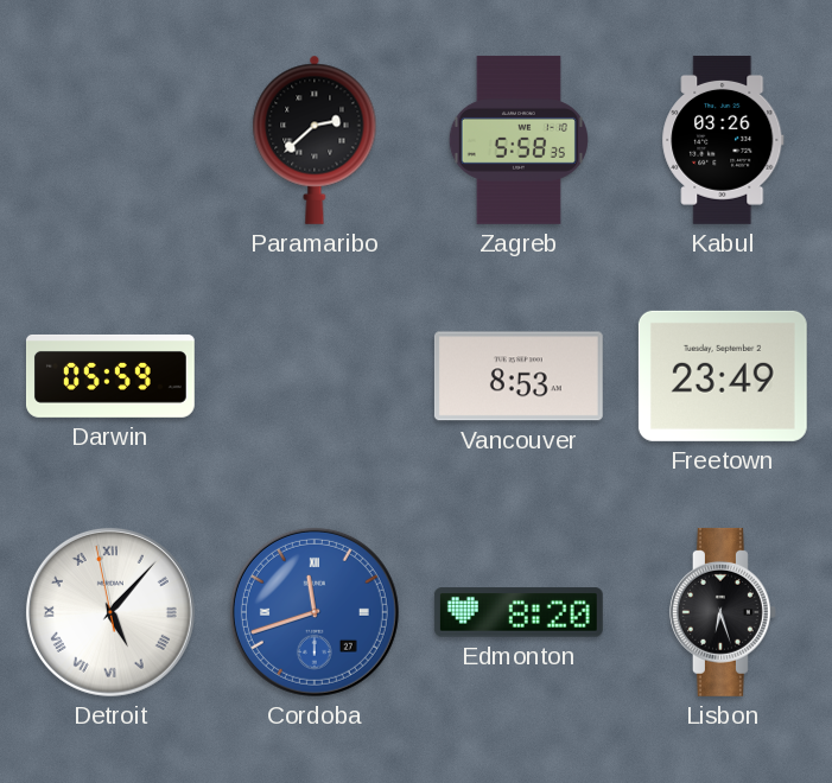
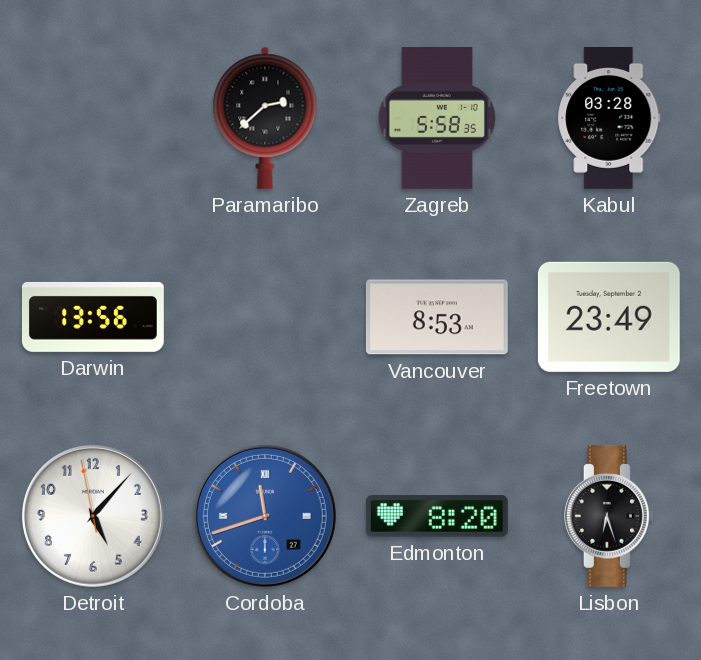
Kabul: 03:26 -> 03:28
Darwin: 05:59 -> 13:56
Detroit numerals: Roman -> Arabic
